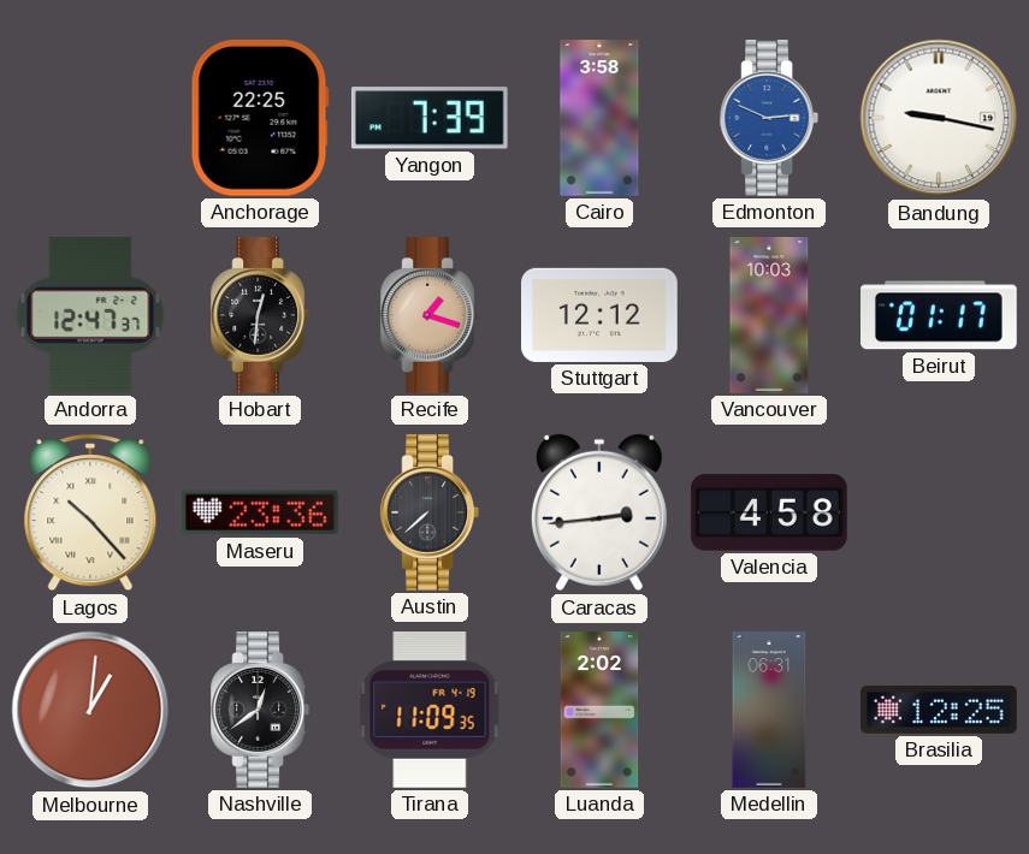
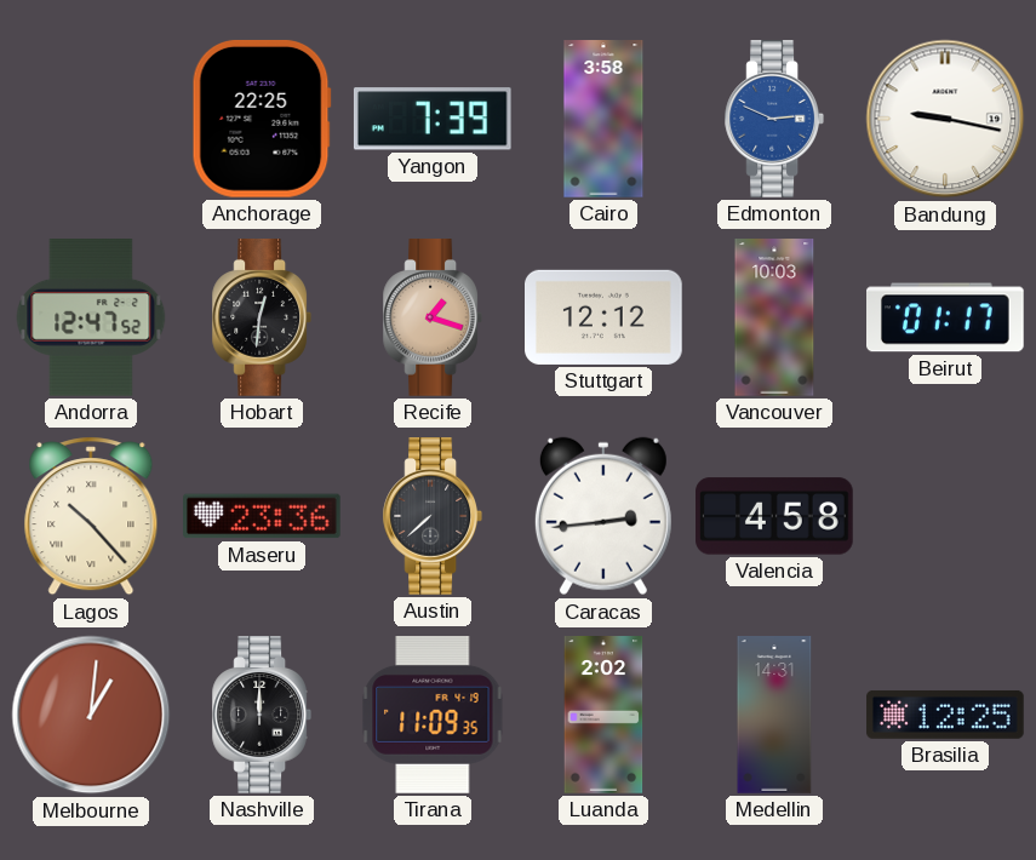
Andorra: 12:47:37 -> 12:47:52
Nashville: 12:39 -> 12:00
Medellin: 06:31 -> 14:31
